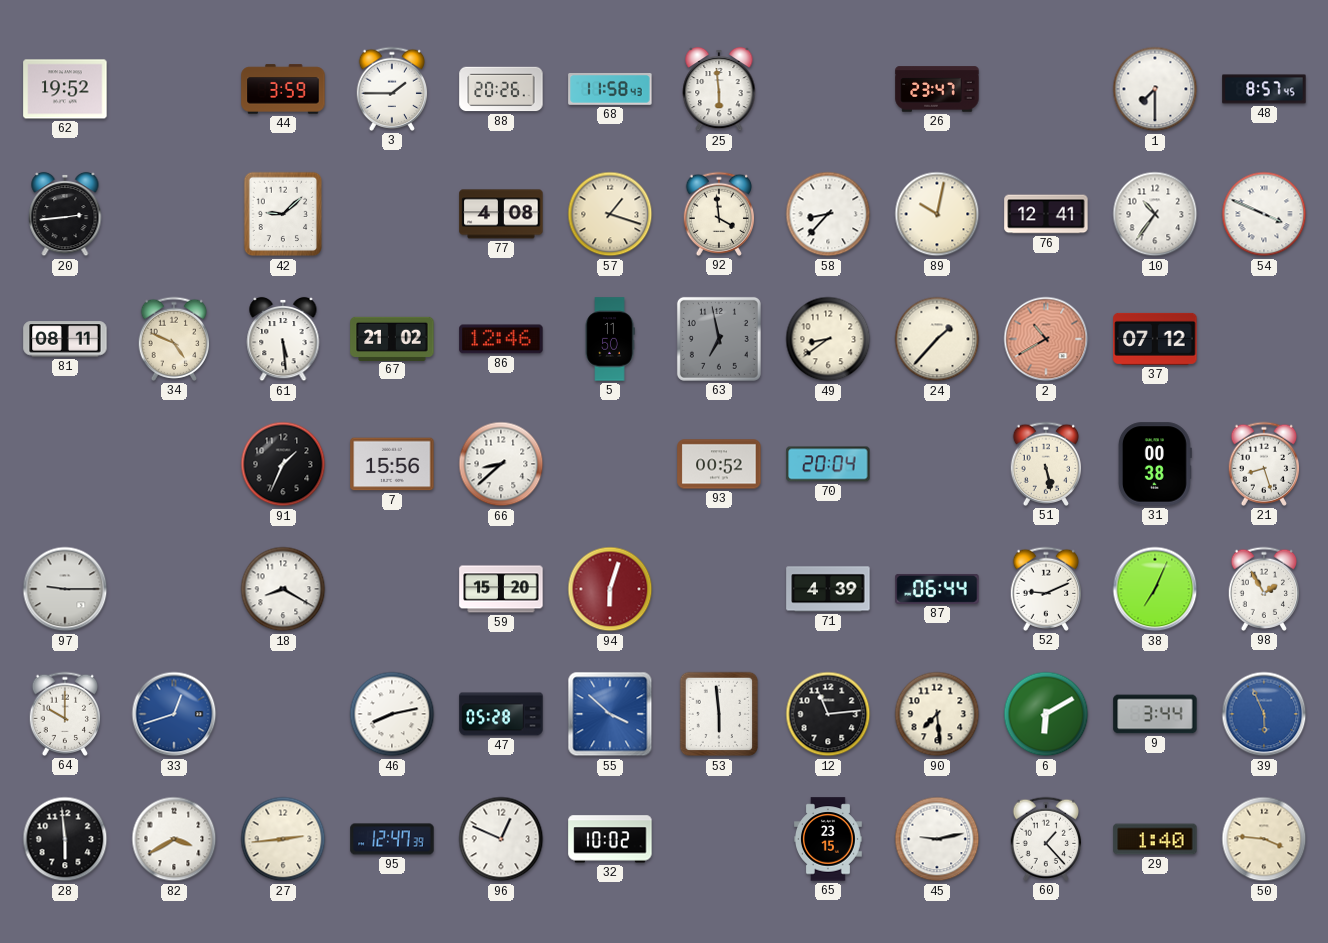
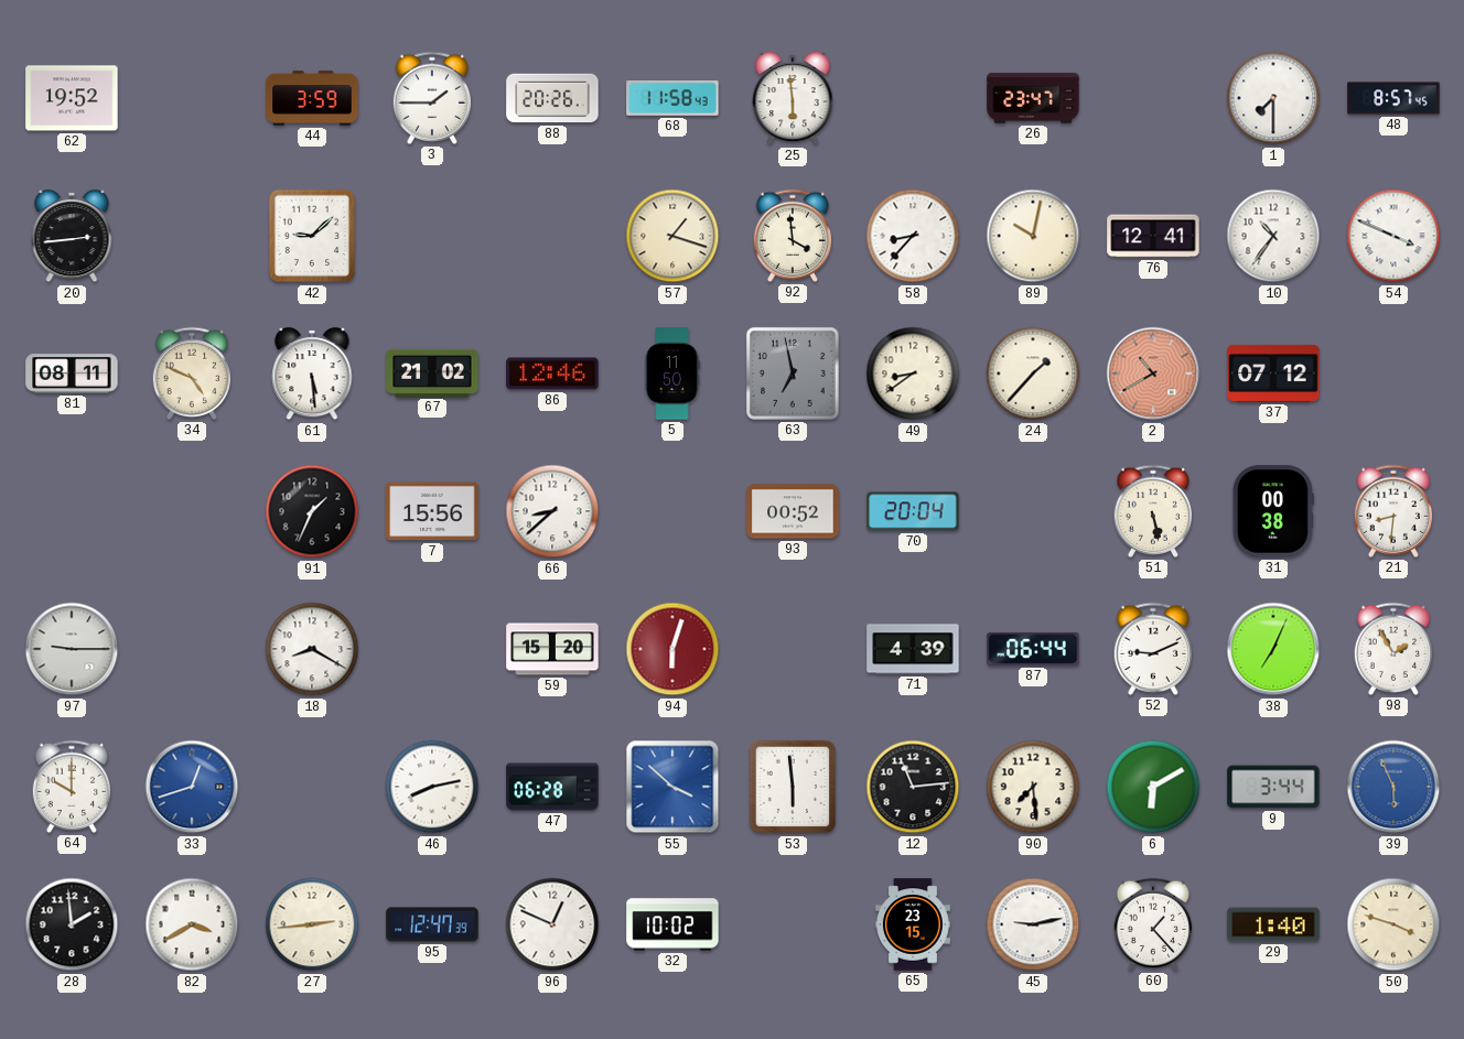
77: 4:08 -> none
21: 8:27 -> 8:31
47: 05:28 -> 06:28
28: 5:59 -> 1:59
50: 3:46 -> 3:48
